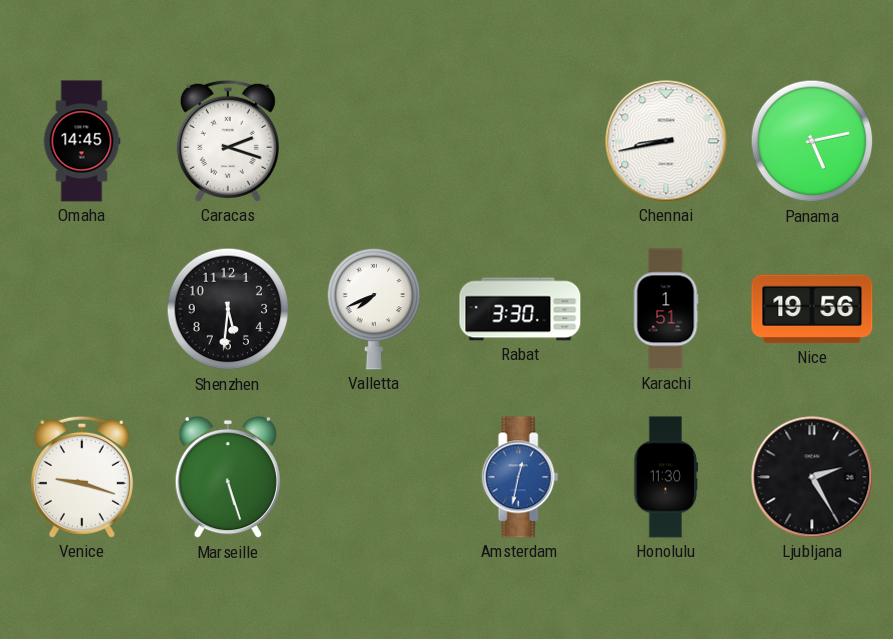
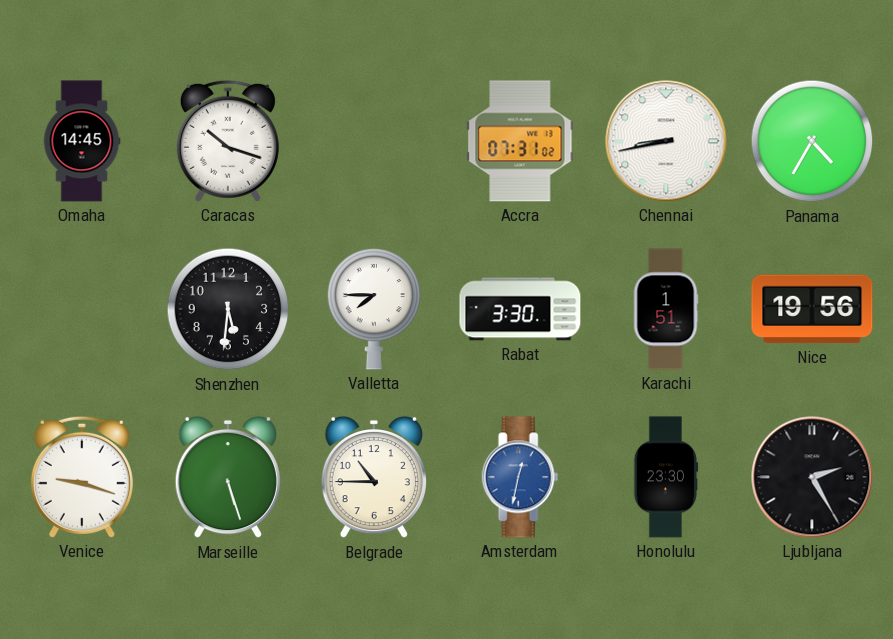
Caracas: 2:18 -> 10:18
Accra: none -> 07:31
Panama: 5:13 -> 4:35
Valletta: 7:41 -> 7:45
Belgrade: none -> 10:45
Honolulu: 11:30 -> 23:30
